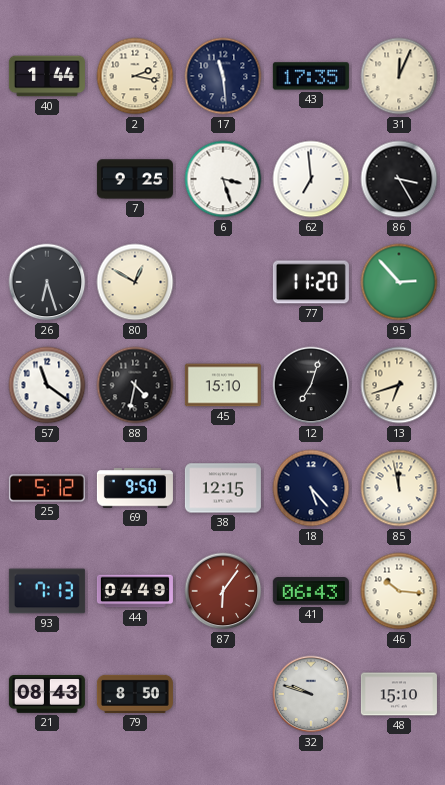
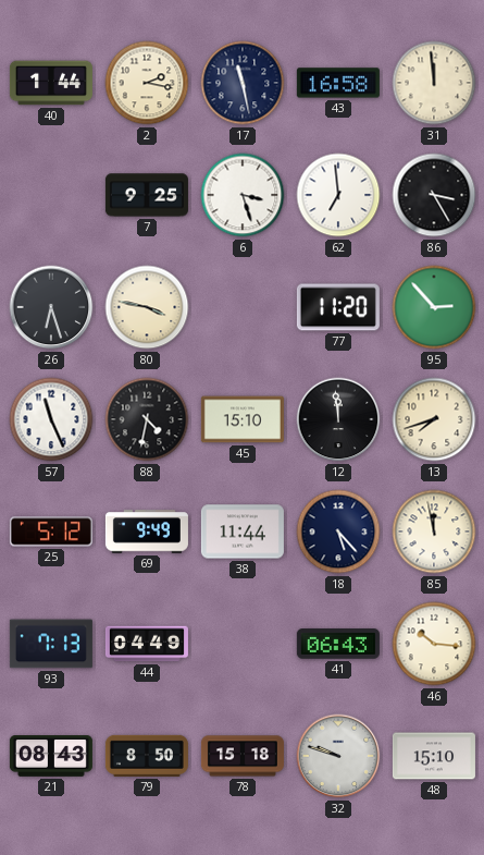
17: 11:29 -> 11:28
43: 17:35 -> 16:58
31: 12:04 -> 11:59
80: 12:50 -> 3:47
57: 11:21 -> 11:26
12: 7:03 -> 11:59
13: 6:42 -> 7:42
69: 9:50 -> 9:49
38: 12:15 -> 11:44
87: 6:06 -> none
78: none -> 15:18
